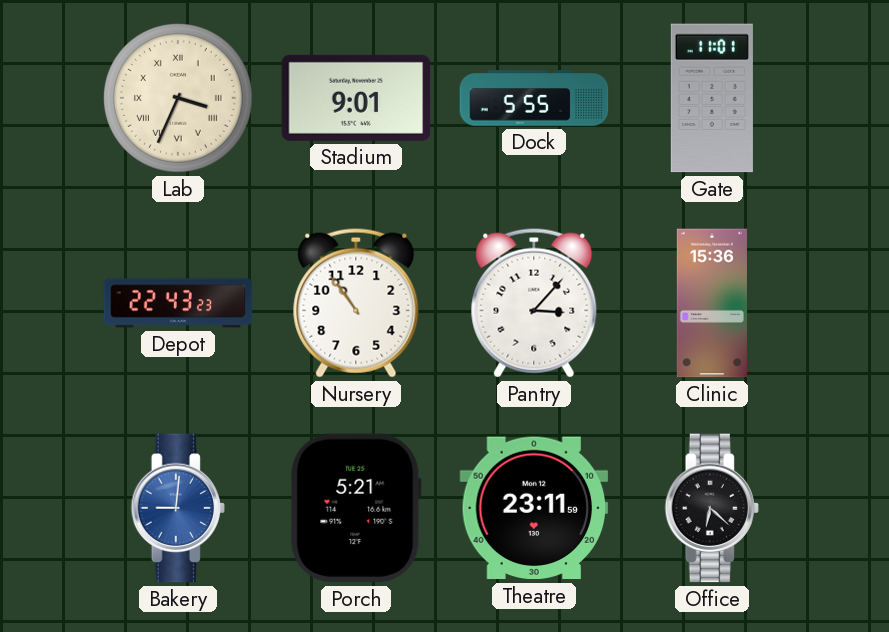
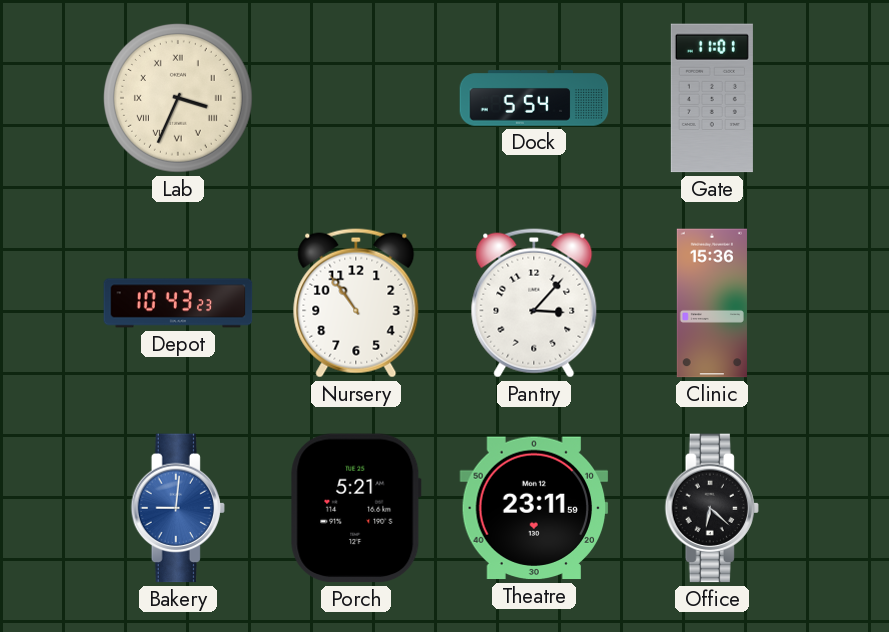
Stadium: 9:01 -> none
Dock: 5:55 -> 5:54
Depot: 22:43 -> 10:43
